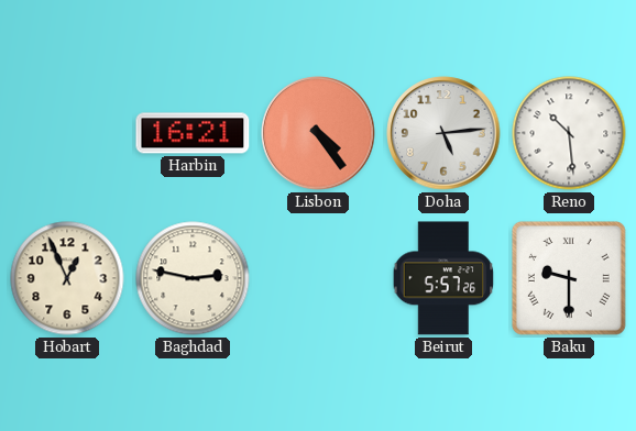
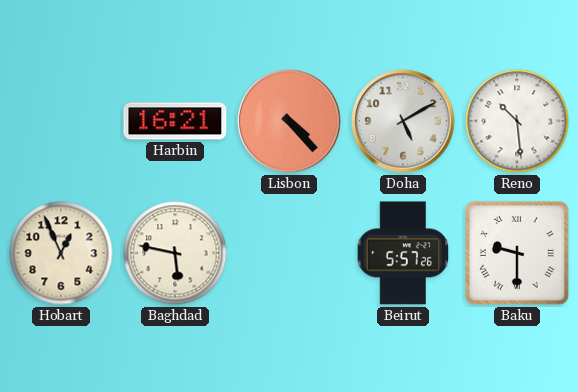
Lisbon: 4:24 -> 4:23
Doha: 5:14 -> 5:10
Baghdad: 2:47 -> 5:47
